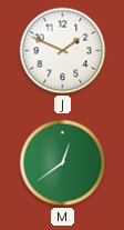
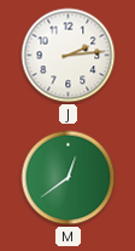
J: 1:49 -> 2:14
